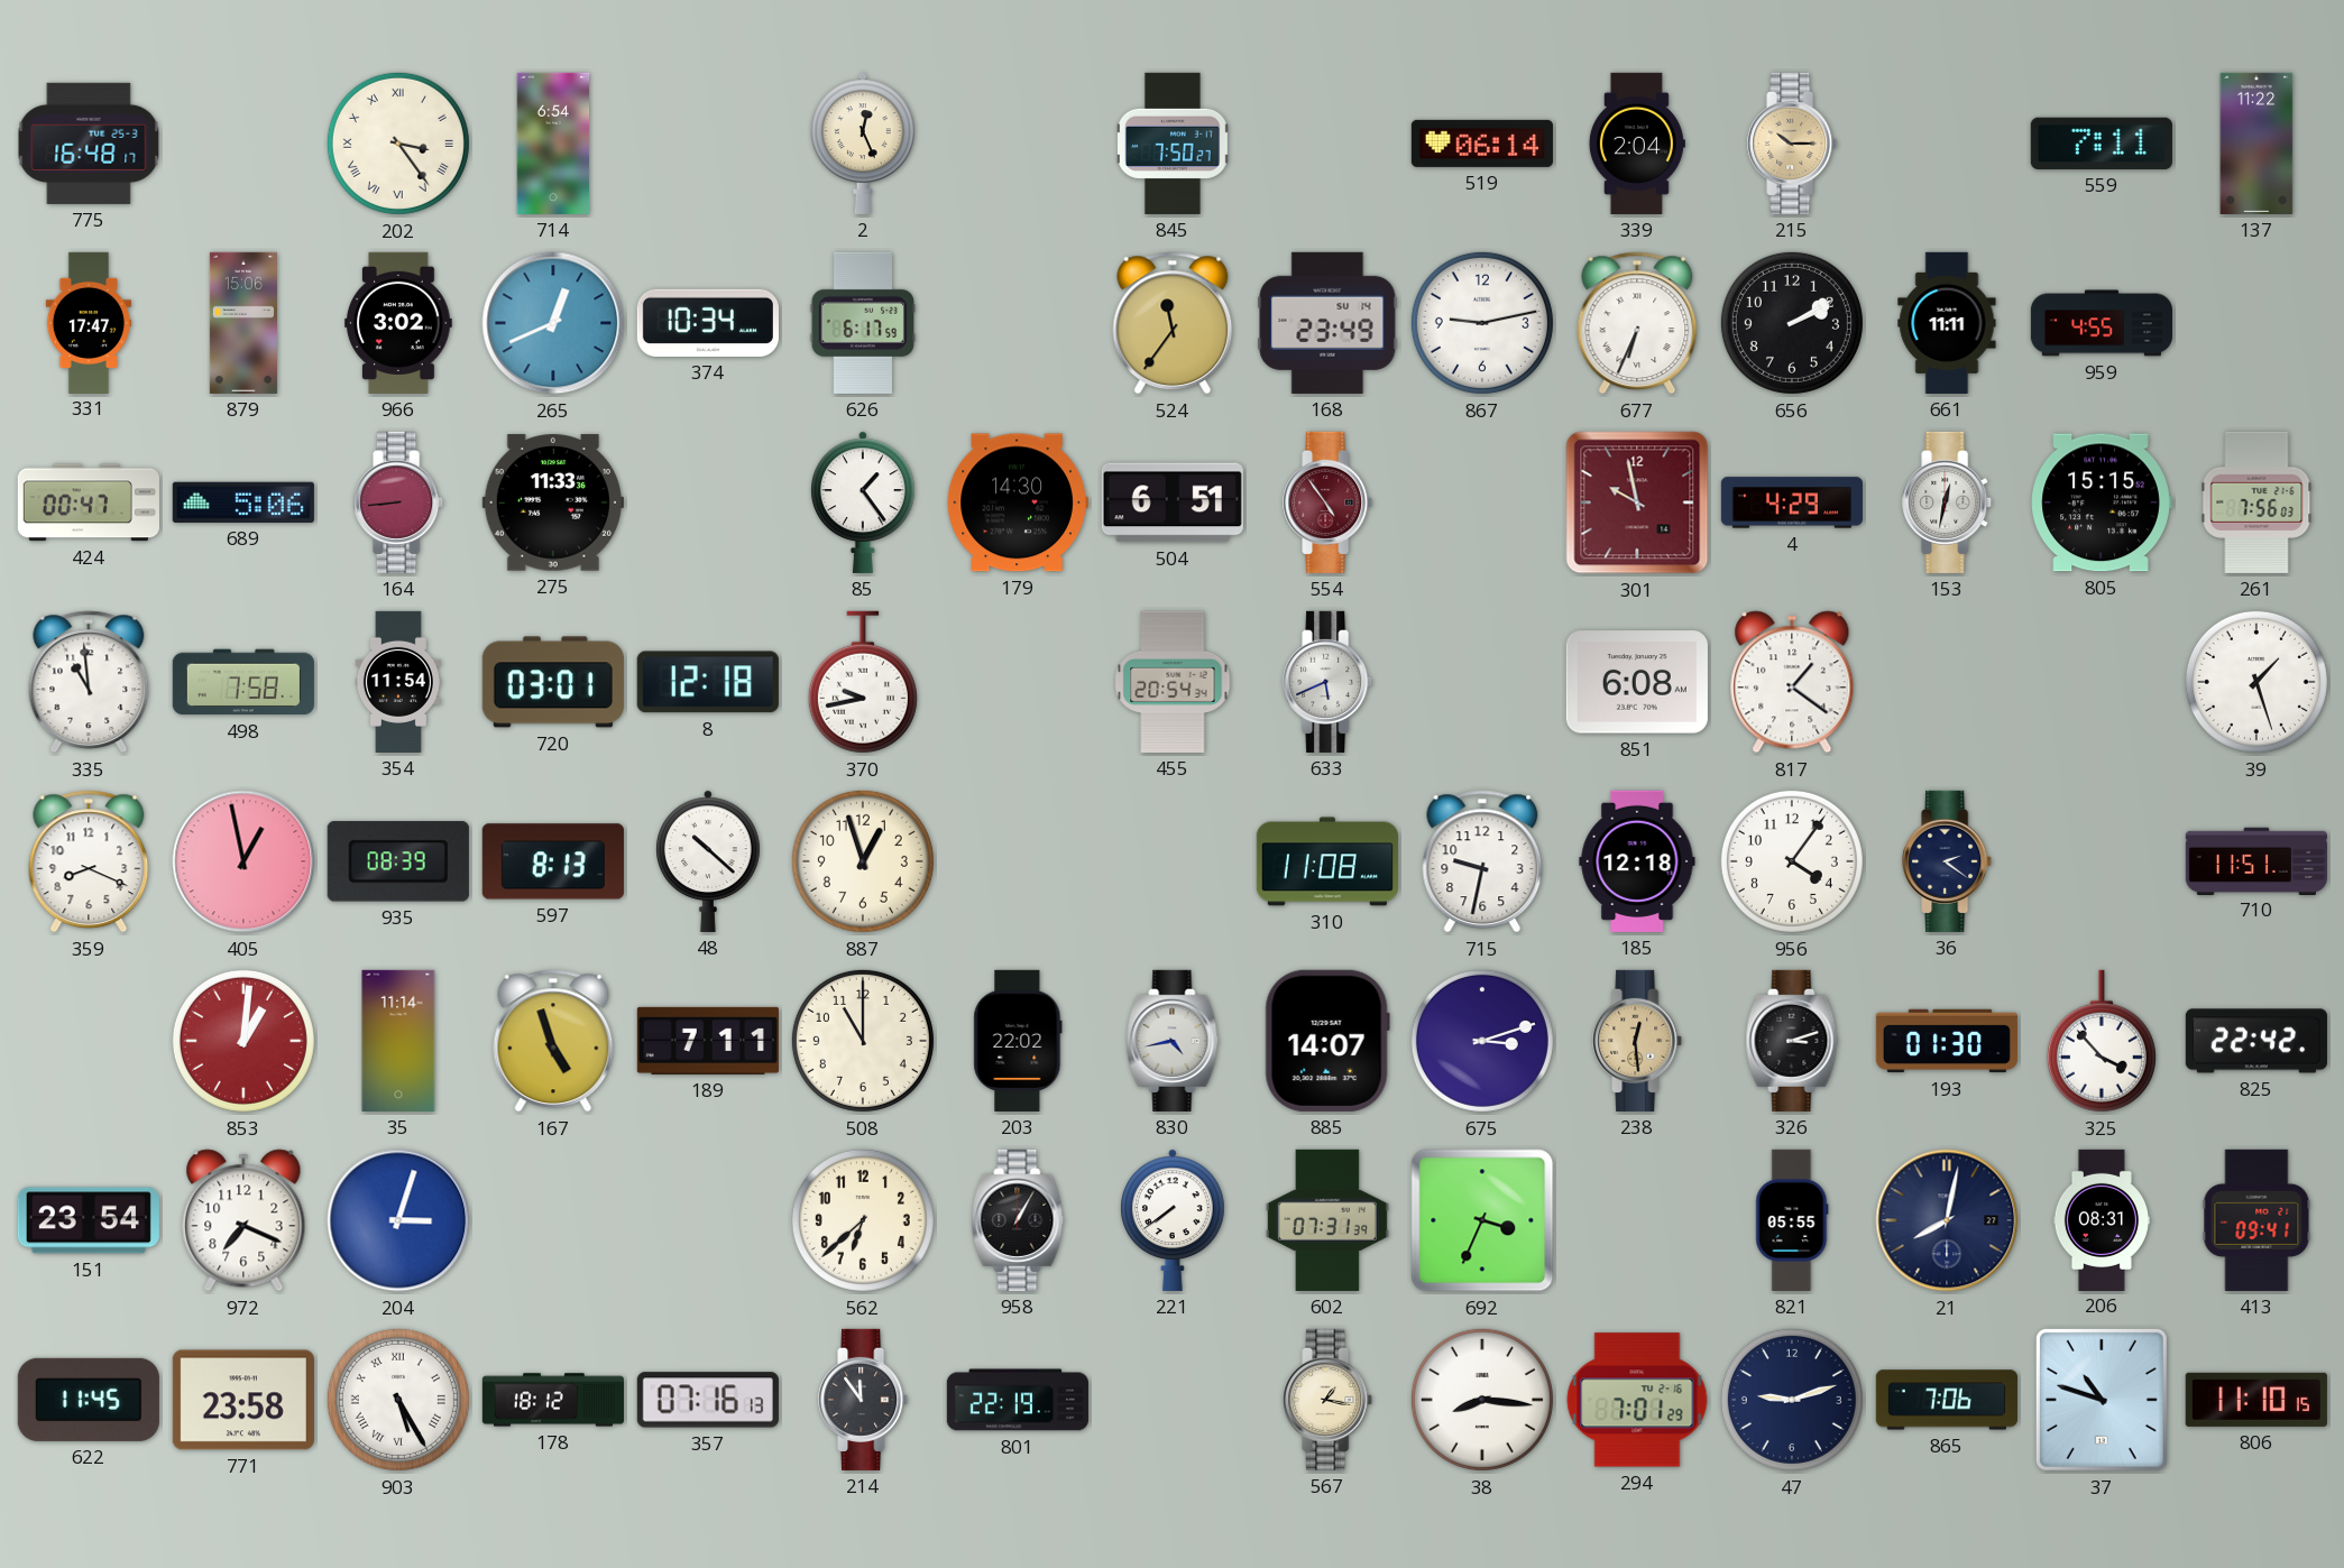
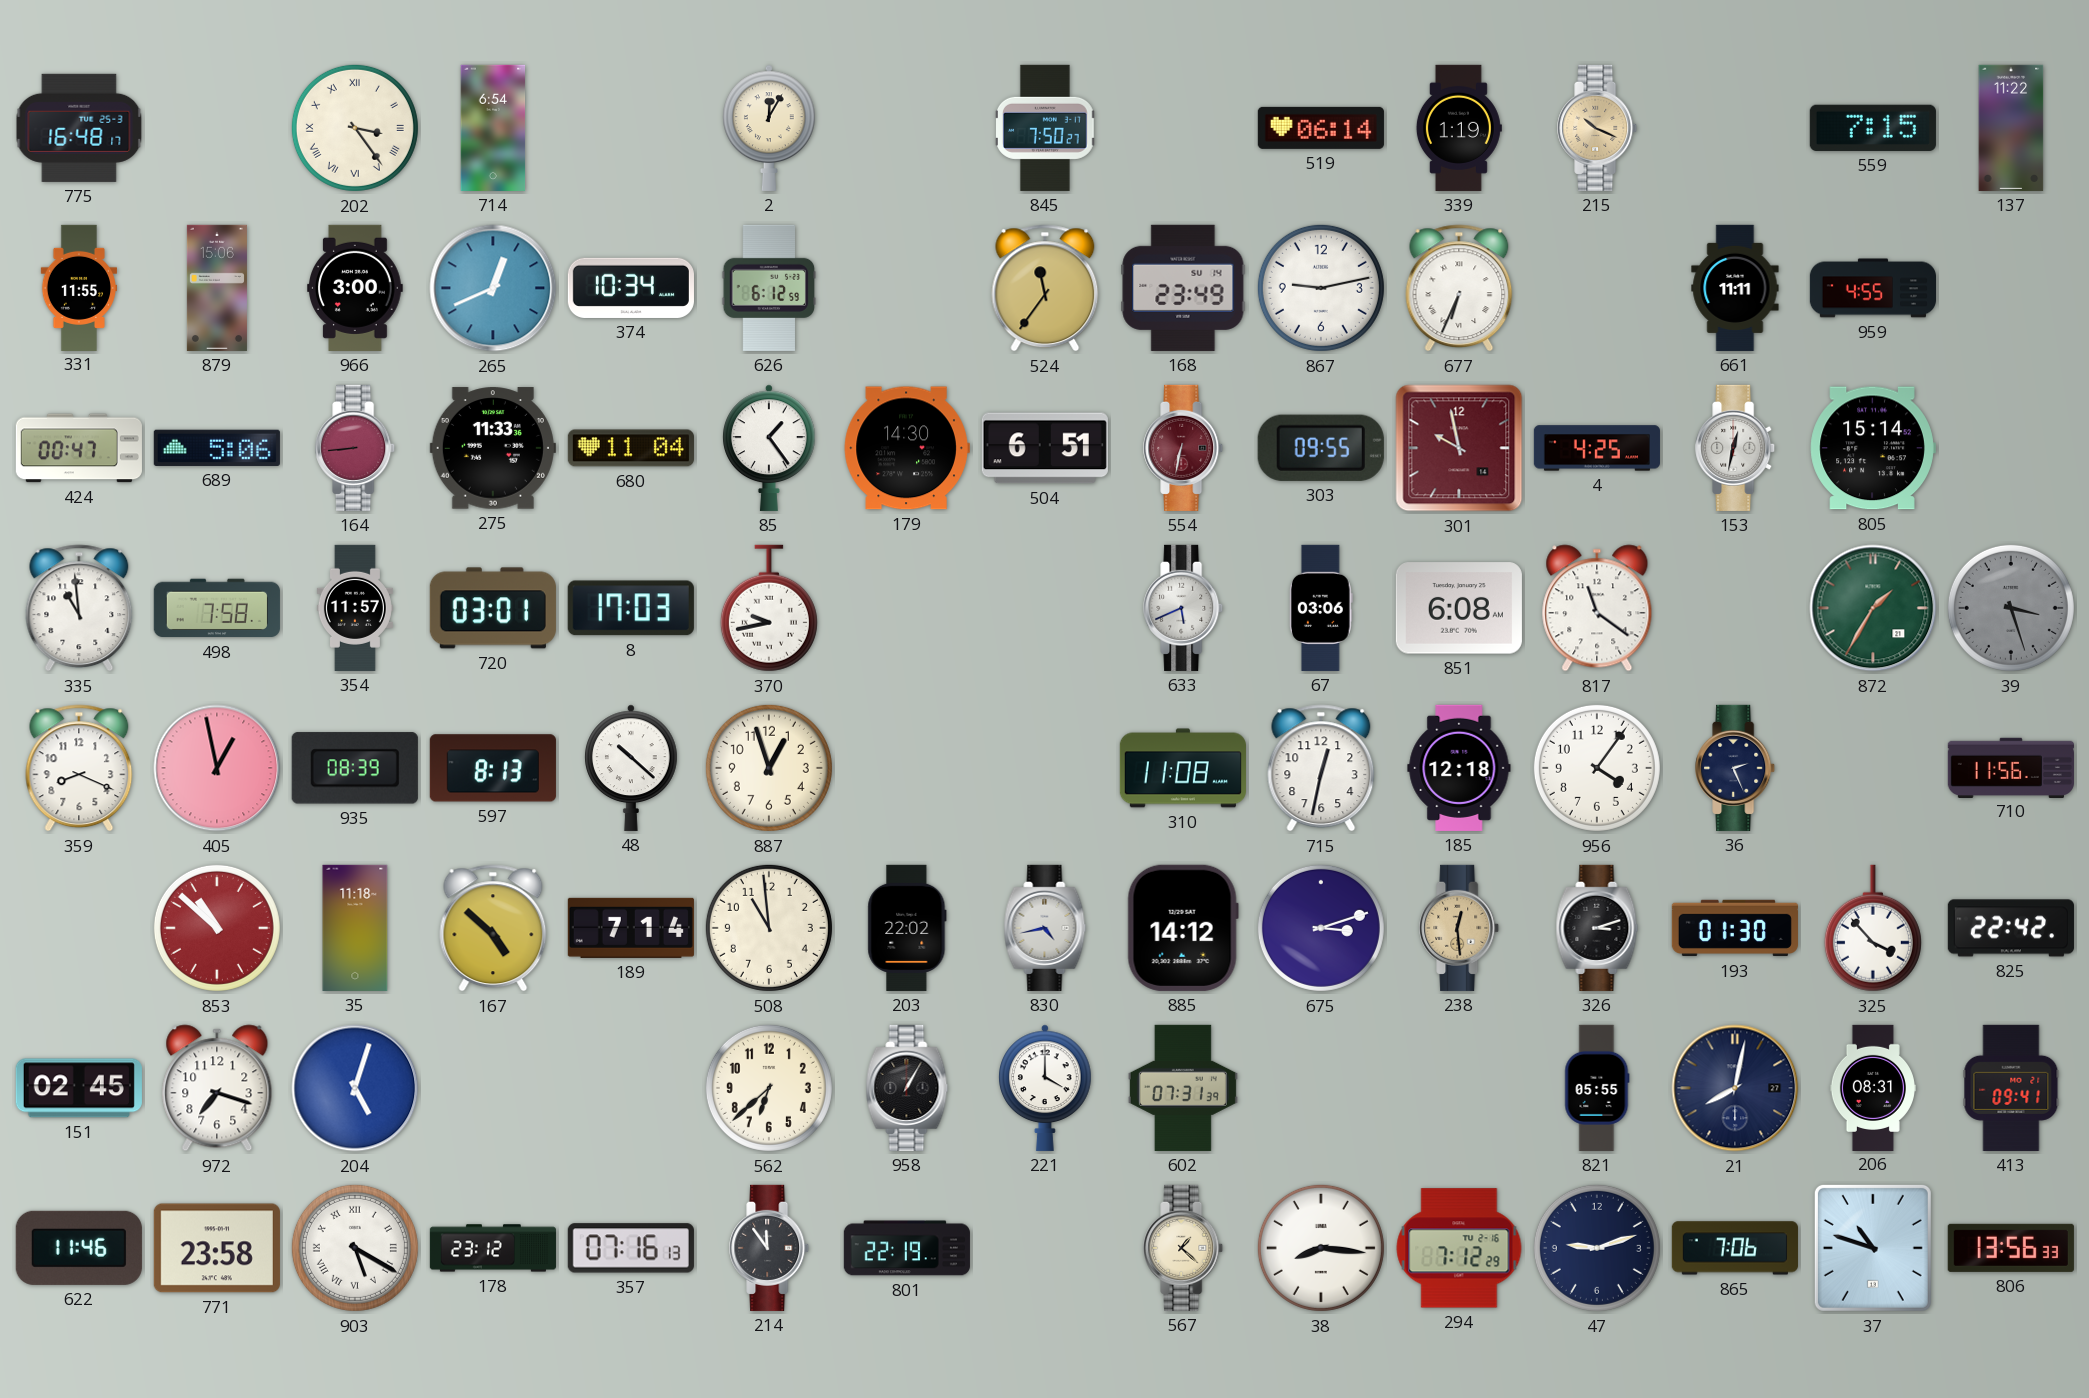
2: 12:26 -> 12:05
339: 2:04 -> 1:19
215: 10:15 -> 10:19
559: 7:11 -> 7:15
331: 17:47 -> 11:55
966: 3:02 -> 3:00
626: 6:17 -> 6:12
656: 2:10 -> none
680: none -> 11:04
554: 4:54 -> 6:32
303: none -> 09:55
4: 4:29 -> 4:25
805: 15:15 -> 15:14
261: 7:56 -> none
354: 11:54 -> 11:57
8: 12:18 -> 17:03
455: 20:54 -> none
67: none -> 03:06
817: 1:21 -> 11:21
872: none -> 1:35
39: 1:27 -> 3:27
39 dial: white -> grey
715: 9:32 -> 12:32
36: 2:21 -> 2:26
710: 11:51 -> 11:56
853: 1:01 -> 10:52
35: 11:14 -> 11:18
167: 4:57 -> 4:52
189: 7:11 -> 7:14
508: 11:00 -> 10:59
885: 14:07 -> 14:12
151: 23:54 -> 02:45
972: 7:19 -> 7:18
204: 3:03 -> 5:03
221: 7:39 -> 4:00
692: 3:34 -> none
622: 11:45 -> 11:46
903: 5:25 -> 5:20
178: 18:12 -> 23:12
567: 1:17 -> 1:22
294: 7:01 -> 7:12
806: 11:10 -> 13:56
